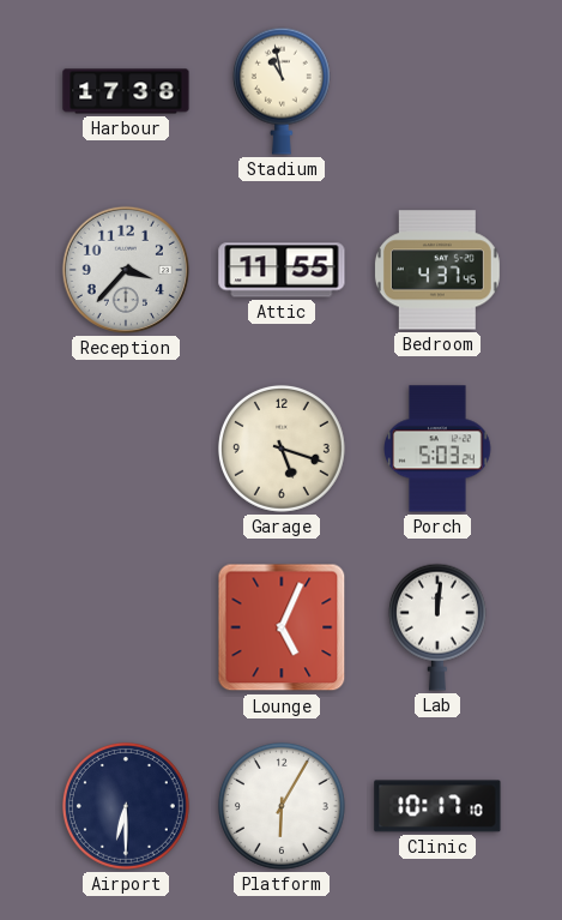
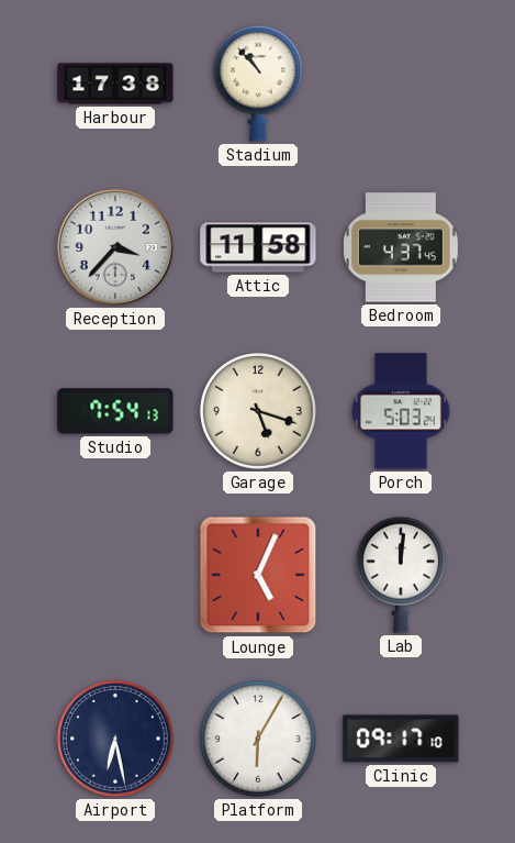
Stadium: 10:58 -> 10:53
Attic: 11:55 -> 11:58
Studio: none -> 7:54
Airport: 6:30 -> 6:28
Clinic: 10:17 -> 09:17
